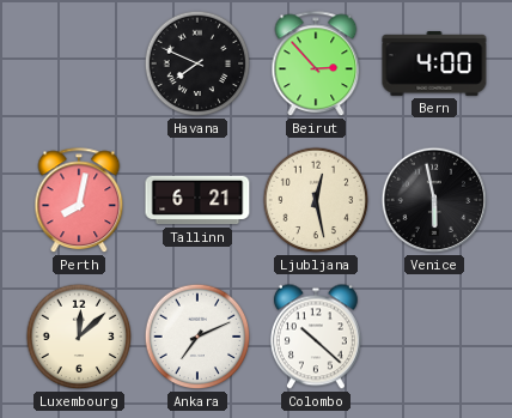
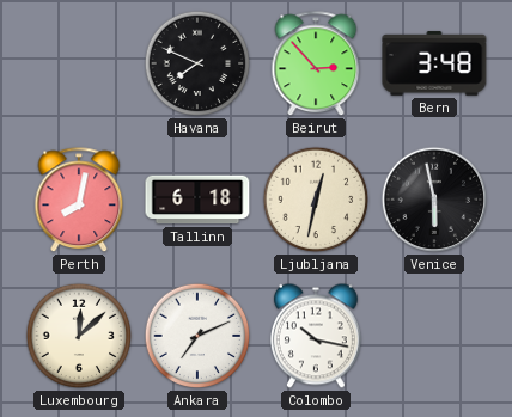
Bern: 4:00 -> 3:48
Tallinn: 6:21 -> 6:18
Ljubljana: 12:28 -> 12:32
Colombo: 10:22 -> 10:17
